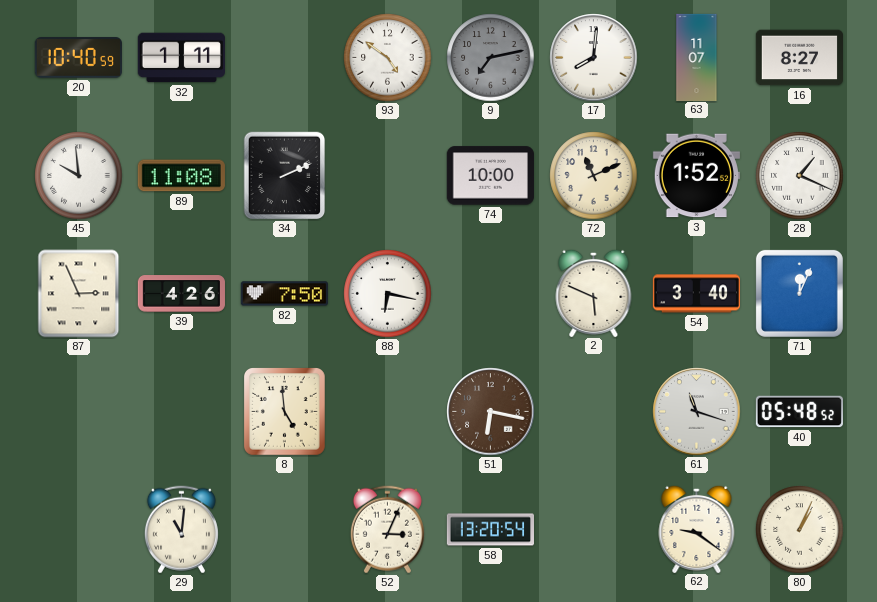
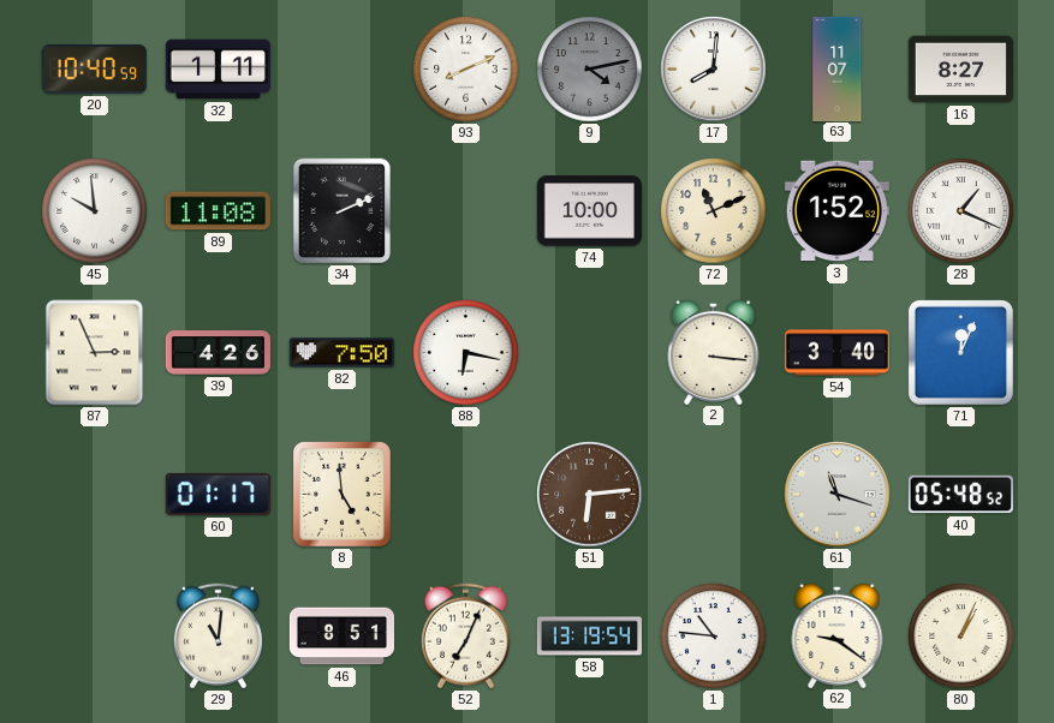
93: 4:51 -> 8:11
9: 7:13 -> 4:13
2: 5:49 -> 3:16
60: none -> 01:17
51: 6:17 -> 6:14
46: none -> 8:51
52: 3:04 -> 7:04
58: 13:20 -> 13:19
1: none -> 10:46
